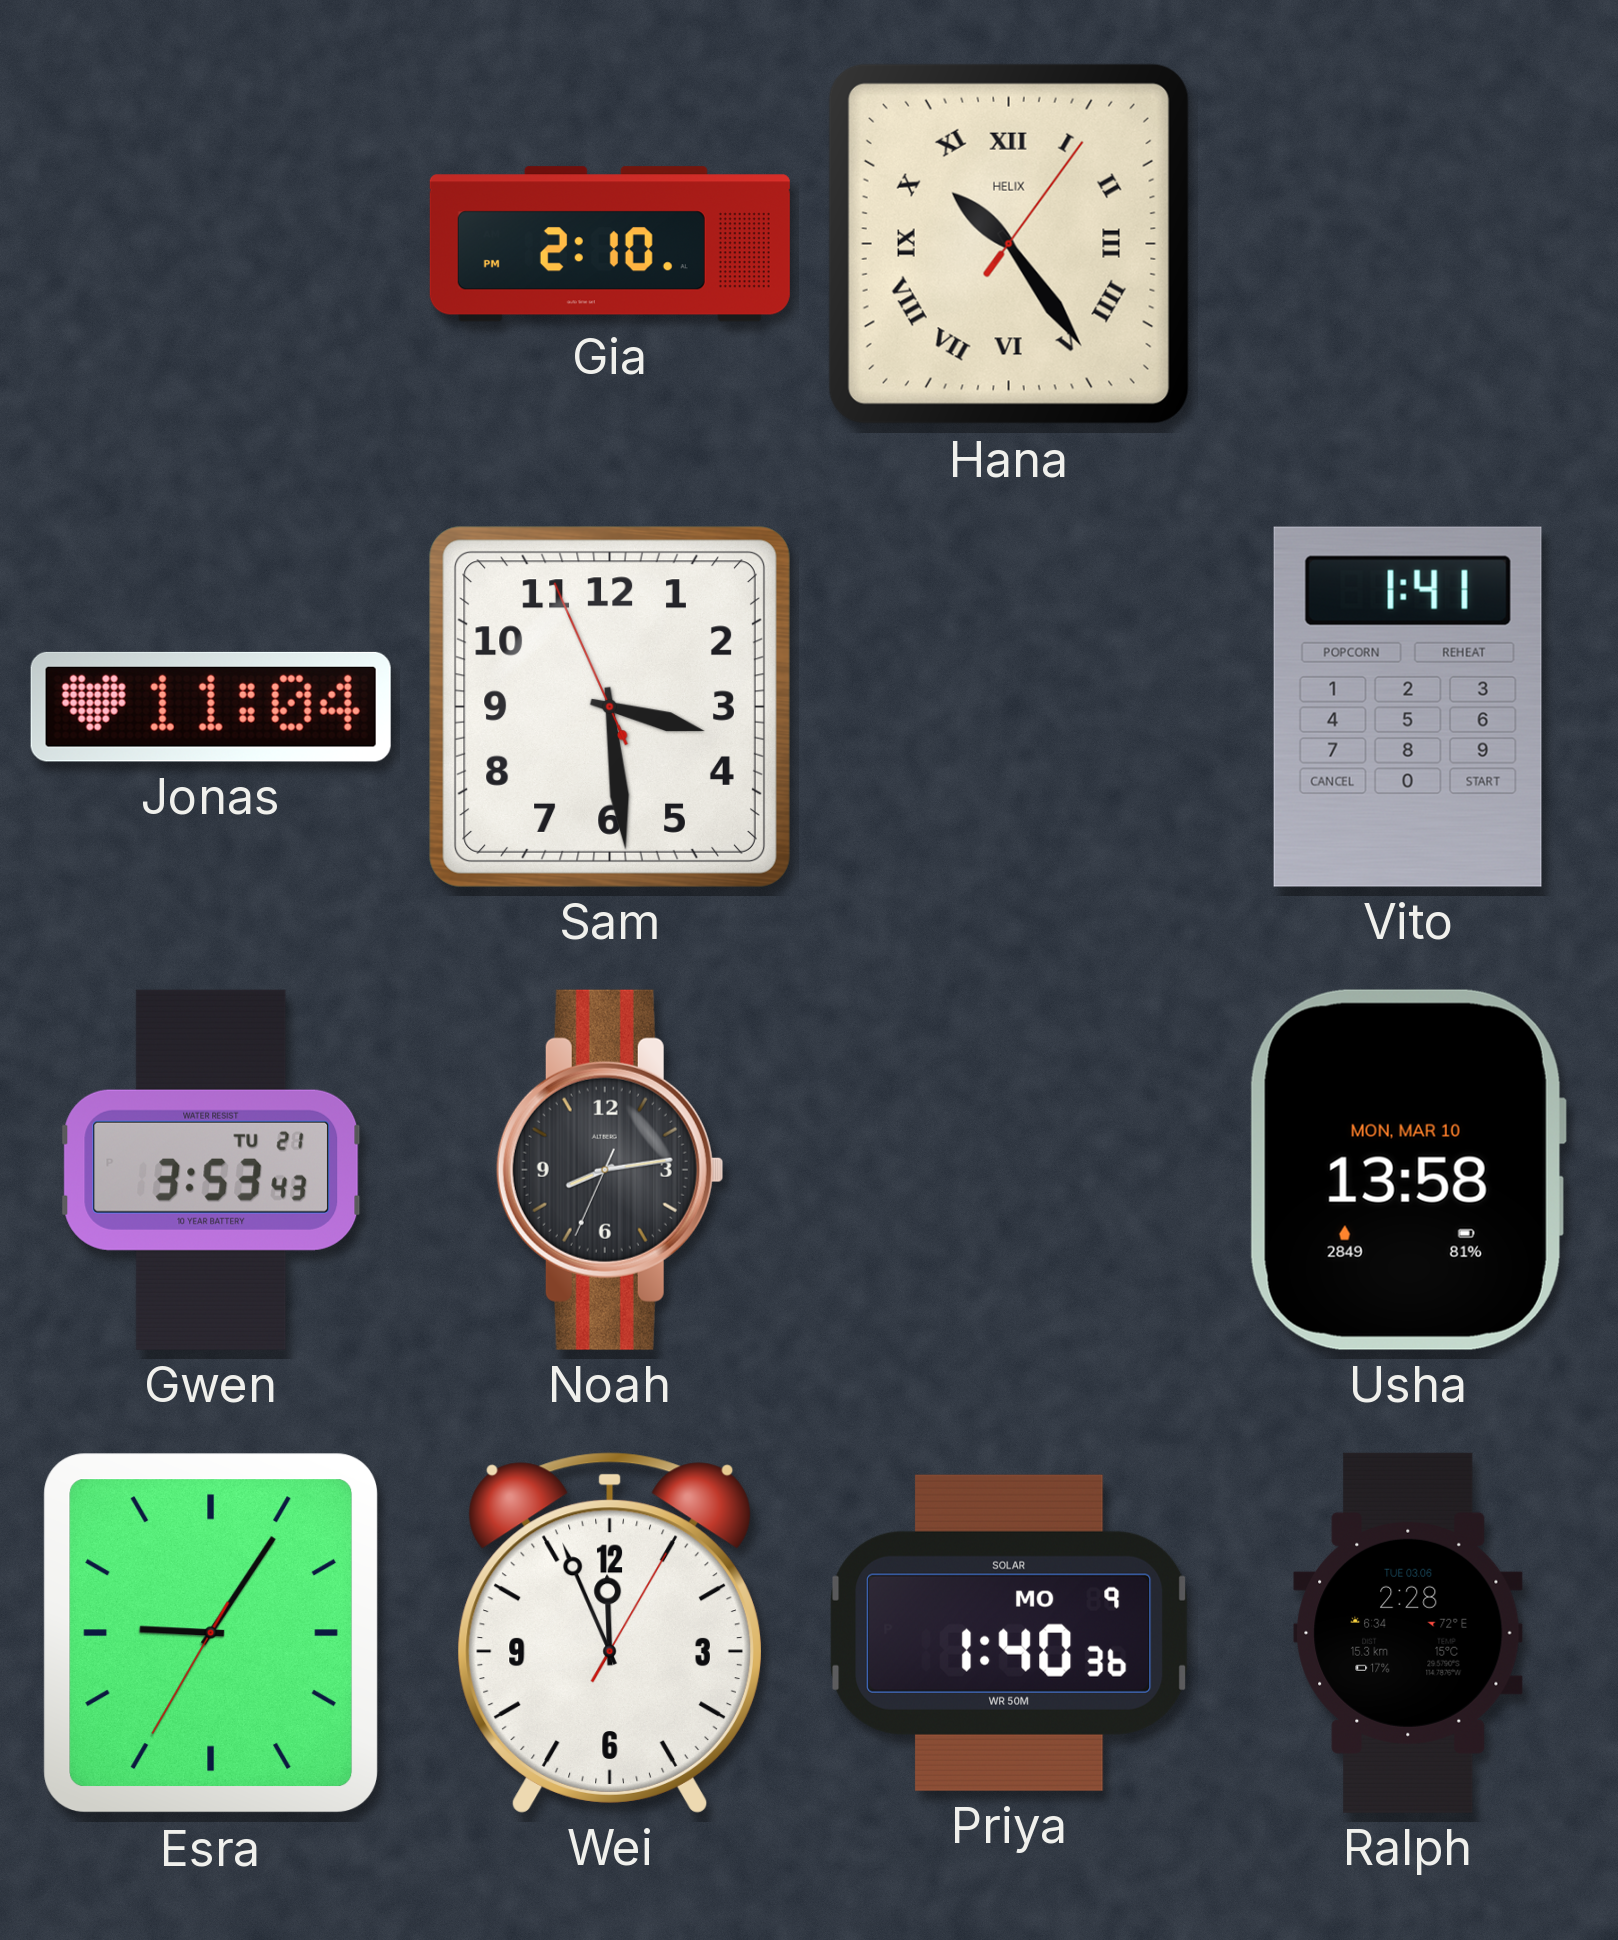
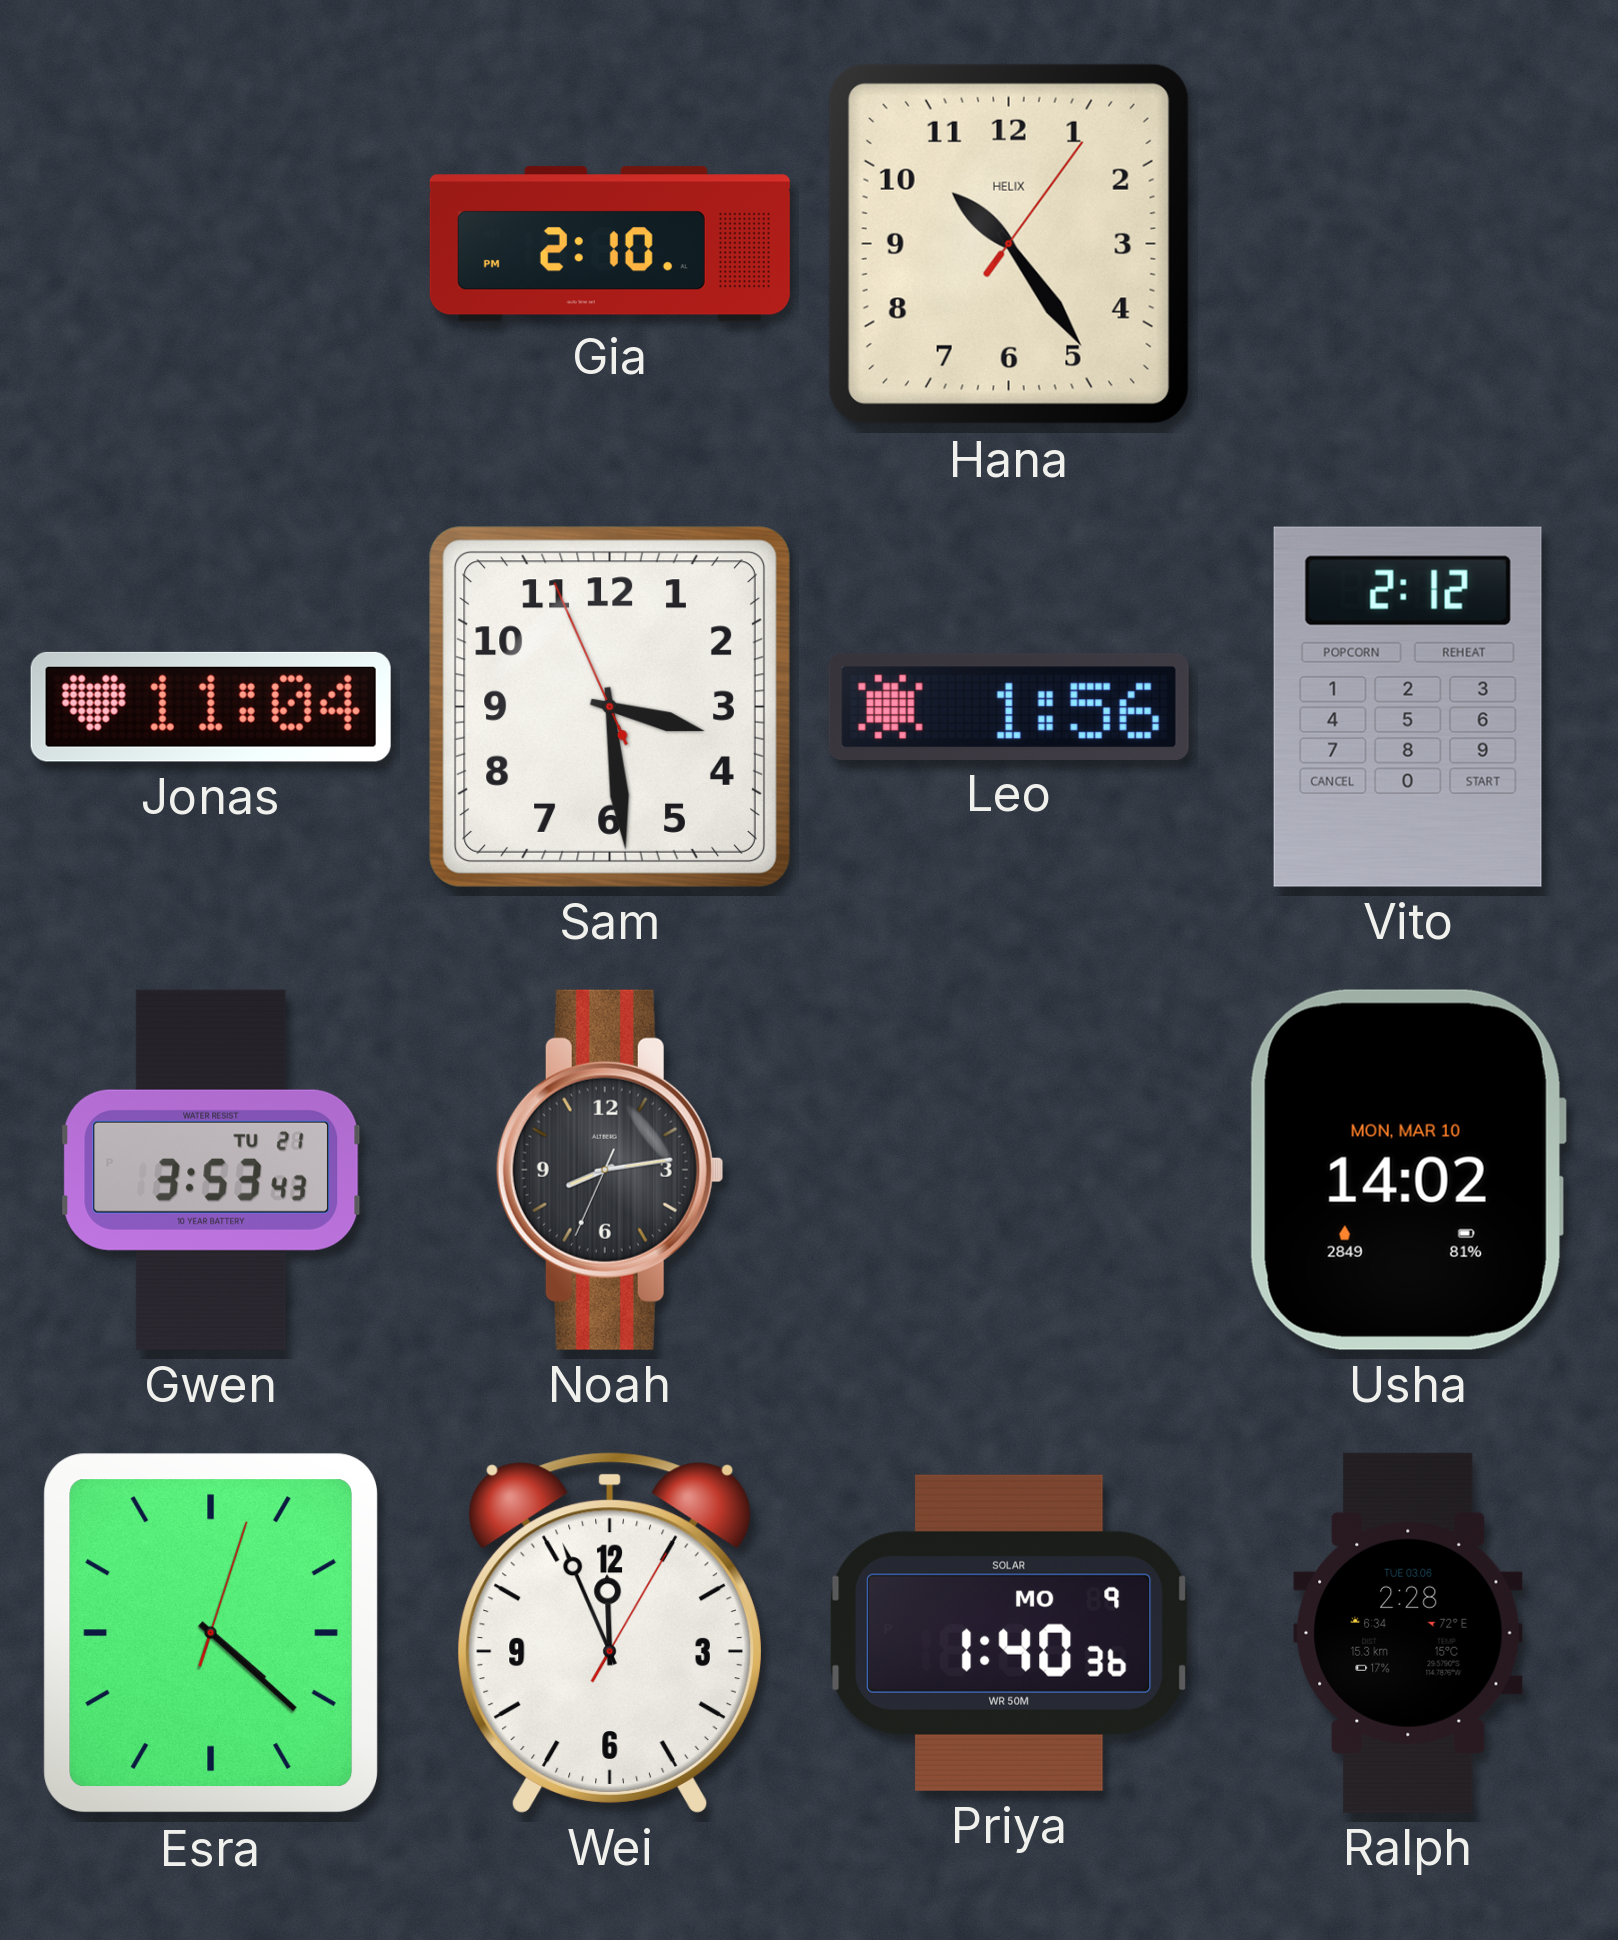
Hana numerals: Roman -> Arabic
Leo: none -> 1:56
Vito: 1:41 -> 2:12
Usha: 13:58 -> 14:02
Esra: 9:05 -> 4:22
